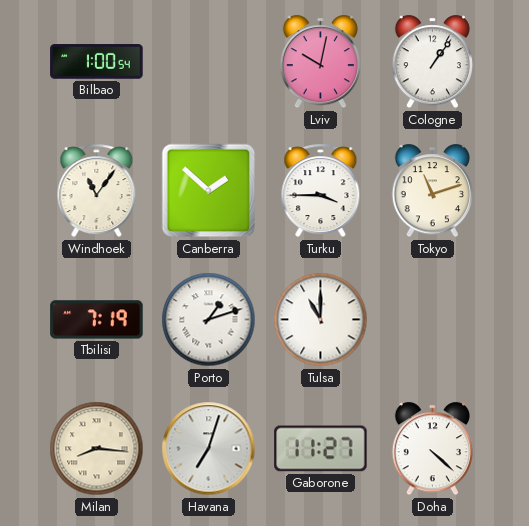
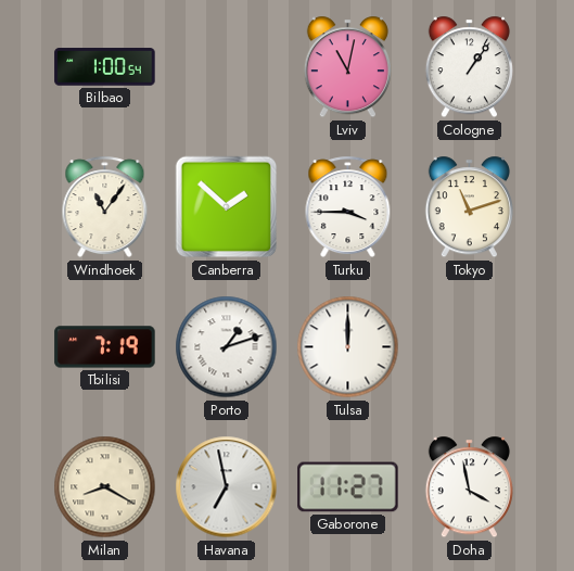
Lviv: 10:02 -> 11:02
Tulsa: 11:00 -> 12:00
Milan: 8:16 -> 8:20
Havana: 7:03 -> 6:58
Doha: 4:22 -> 3:58
